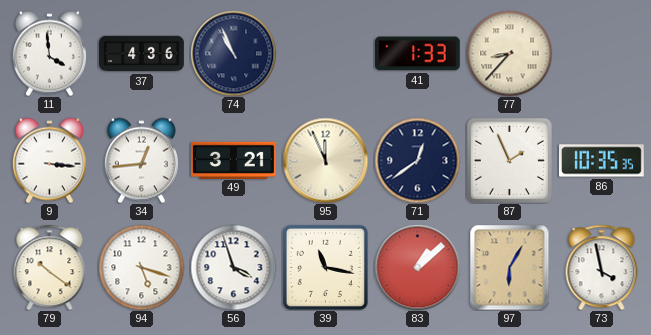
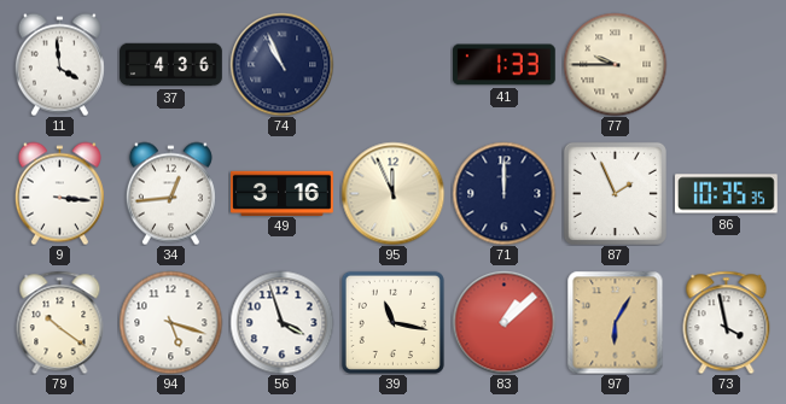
77: 8:37 -> 9:45
49: 3:21 -> 3:16
71: 12:39 -> 12:00
